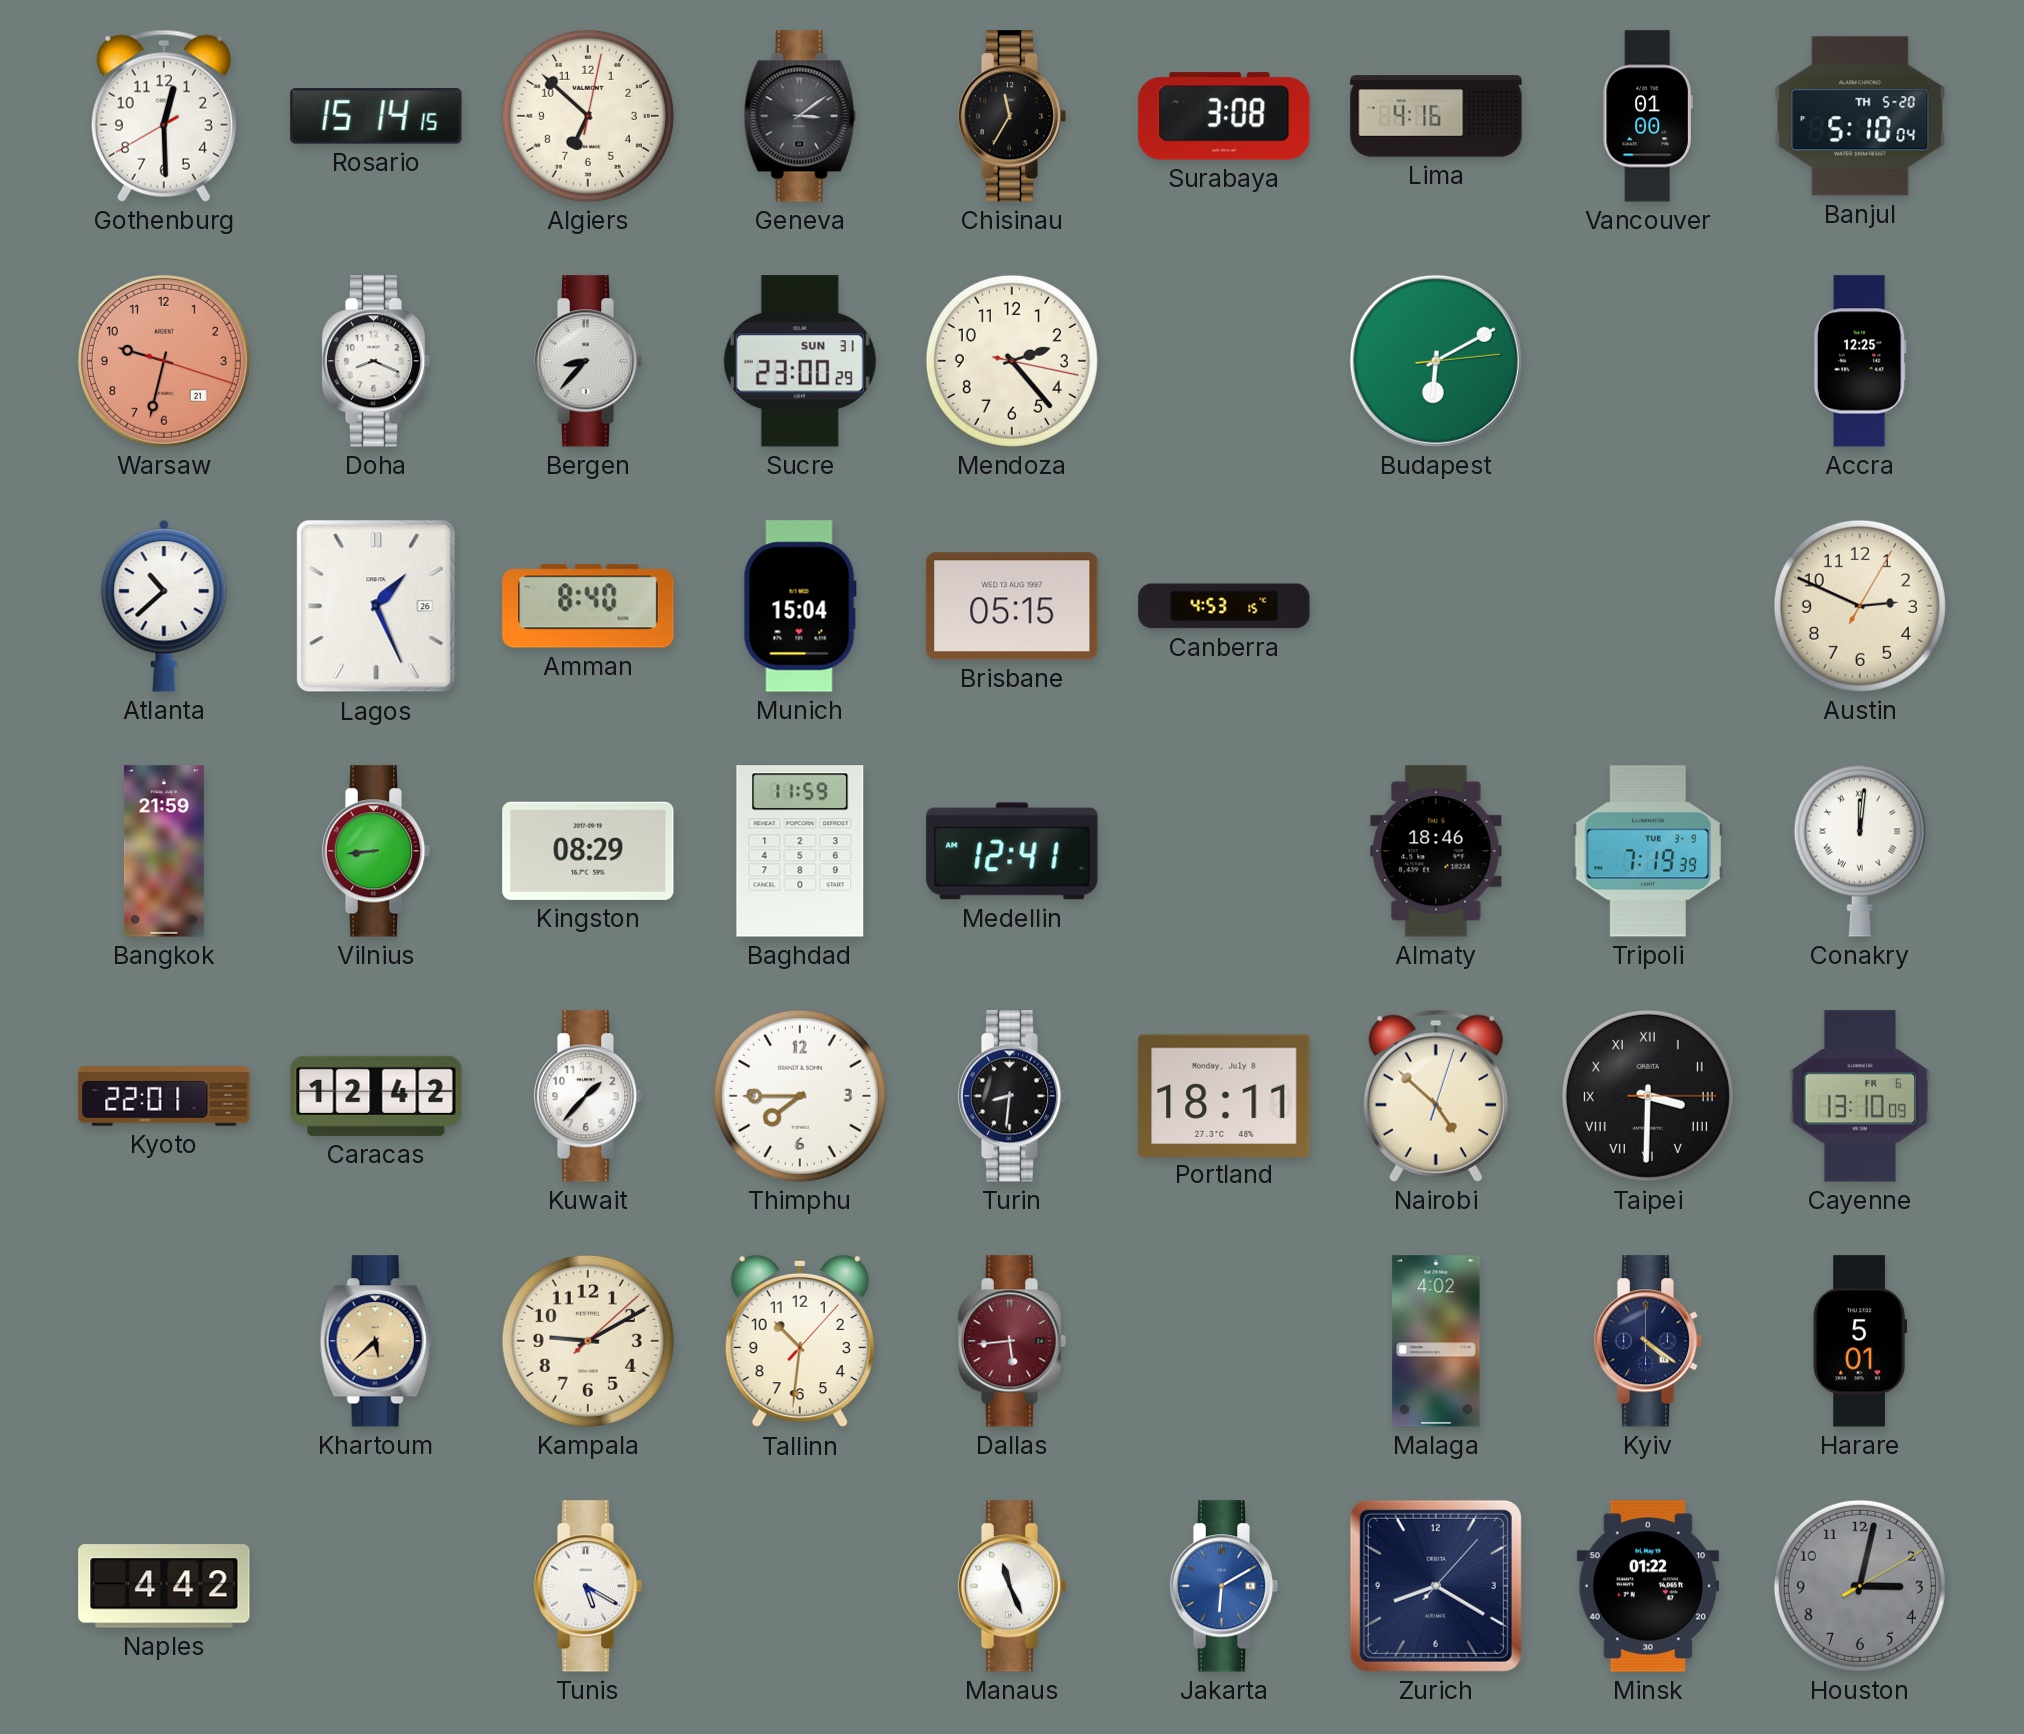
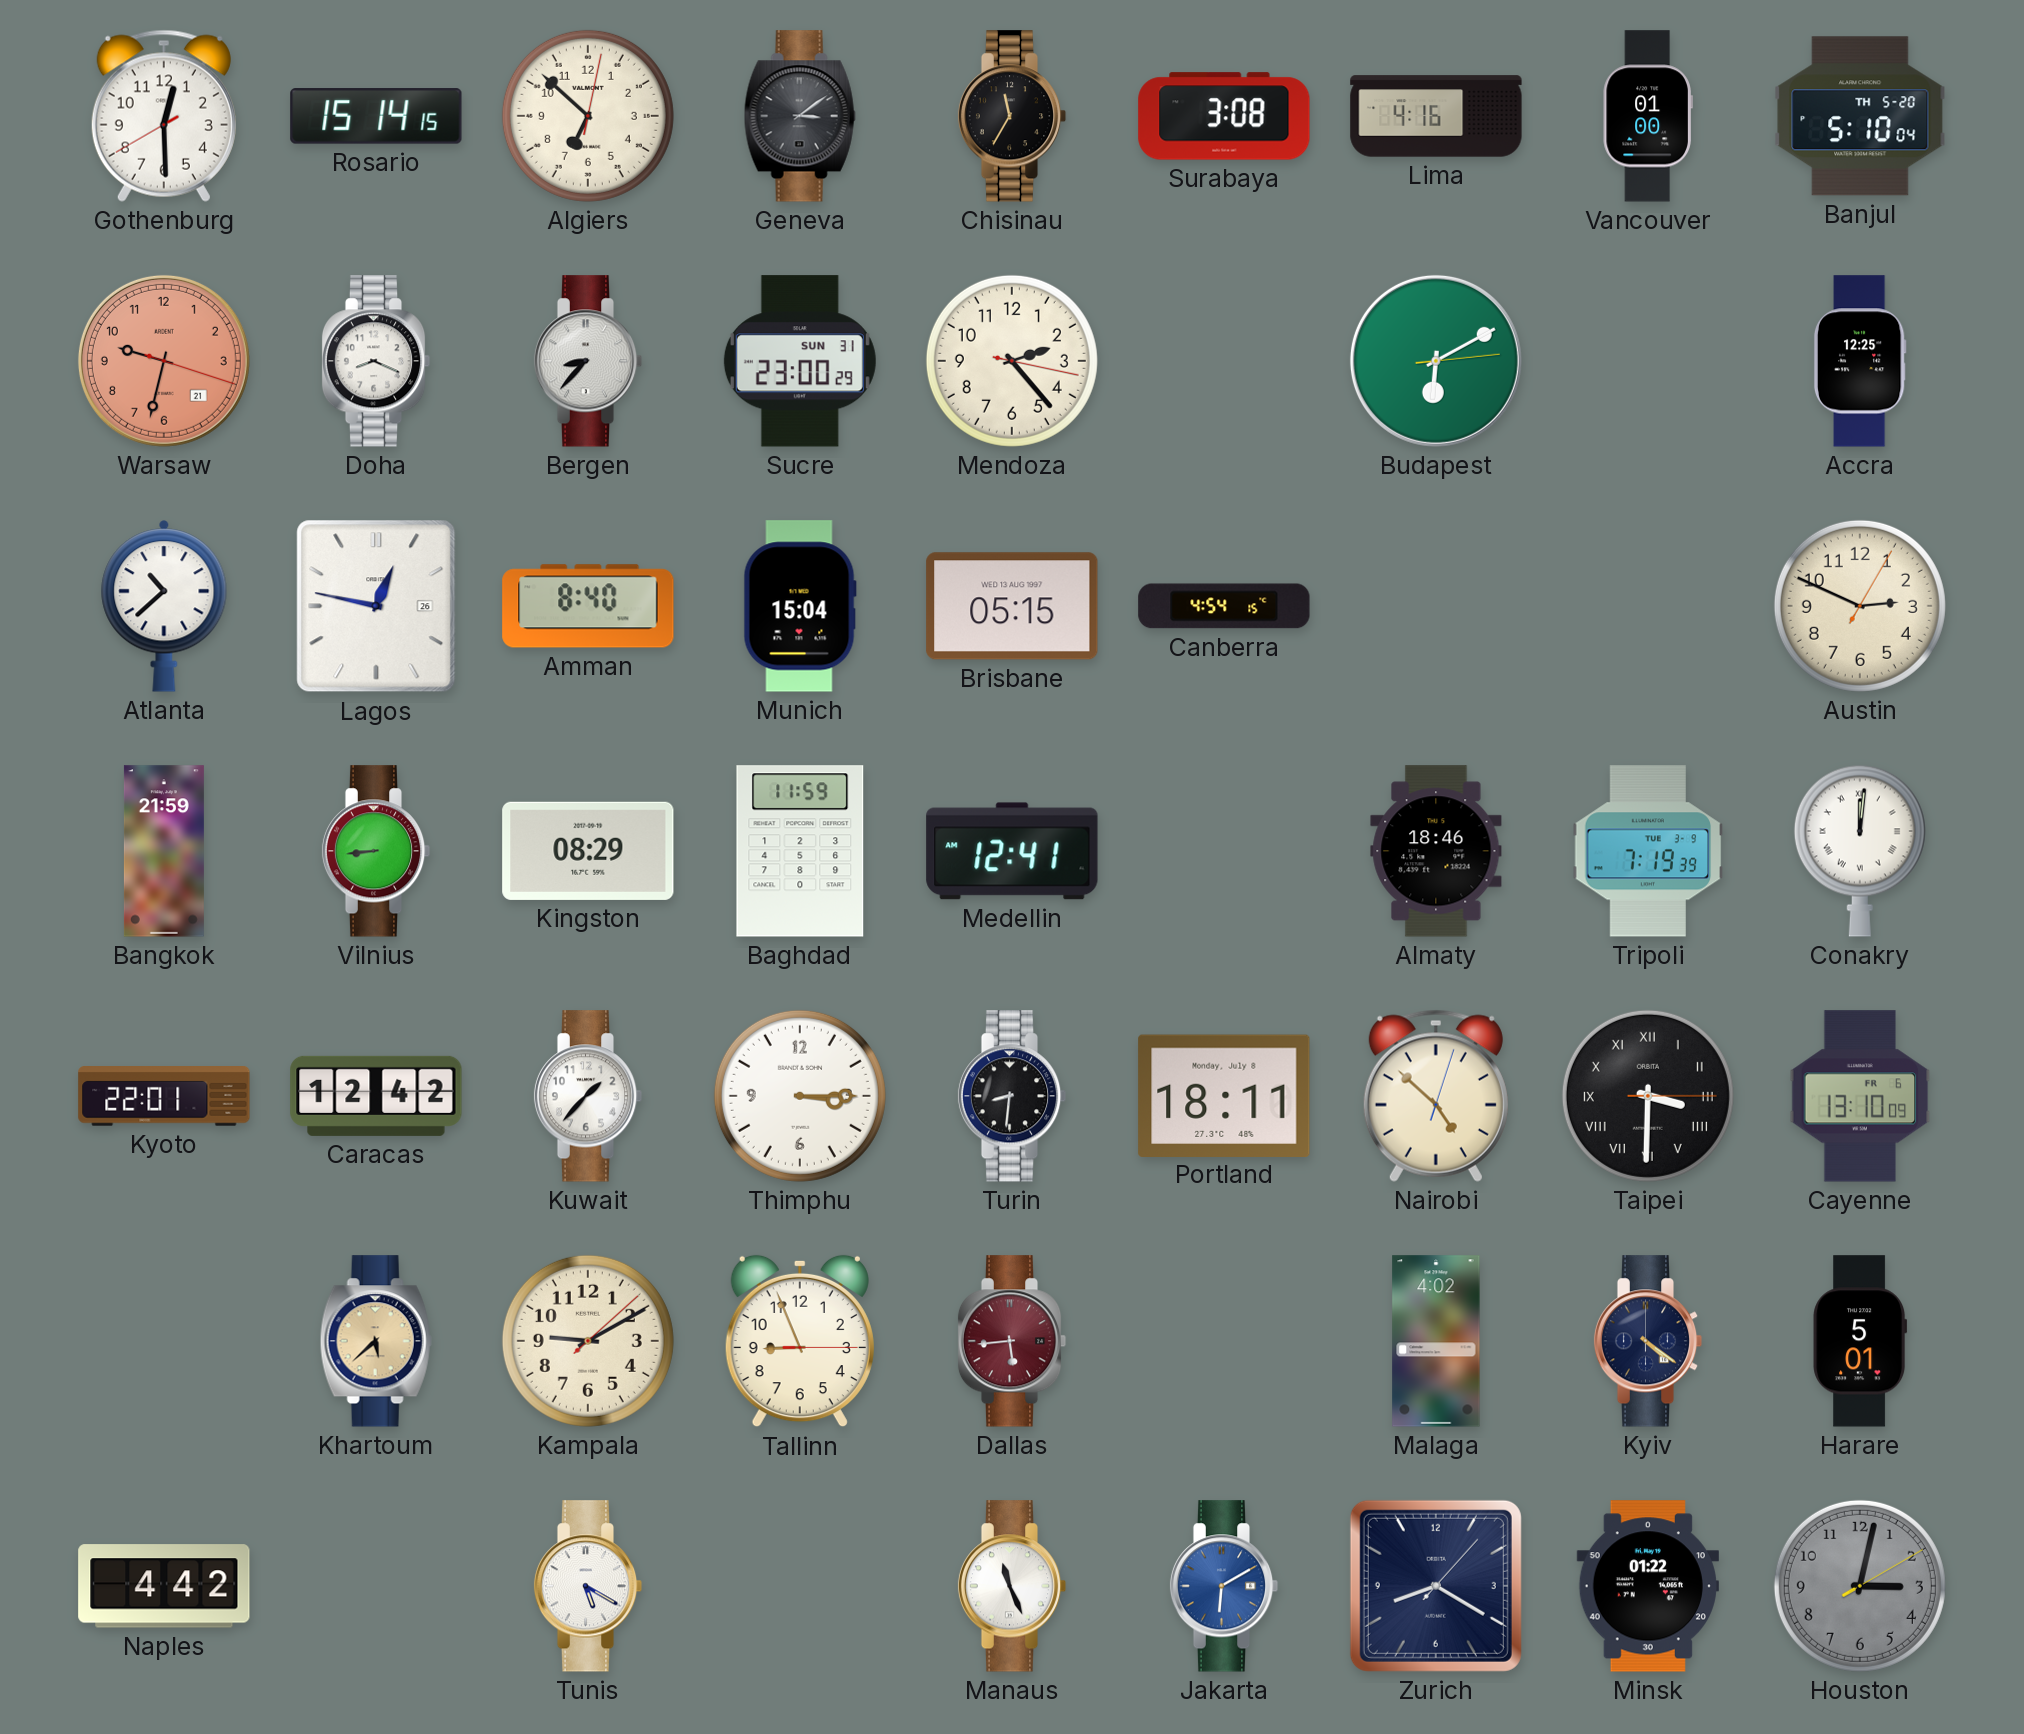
Lagos: 1:26 -> 12:47
Canberra: 4:53 -> 4:54
Thimphu: 7:45 -> 3:15
Tallinn: 10:31 -> 8:56
